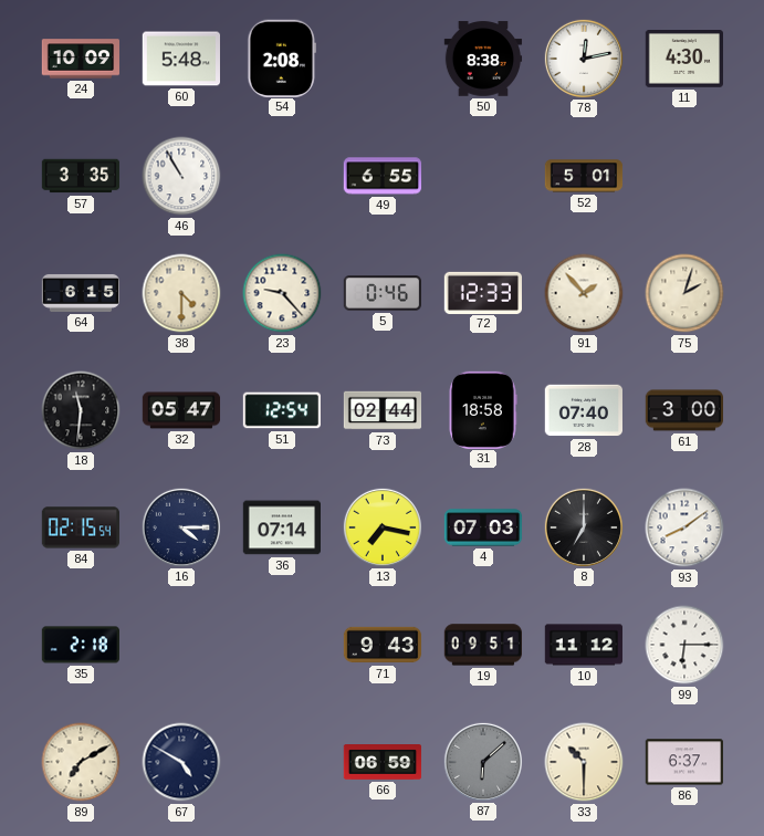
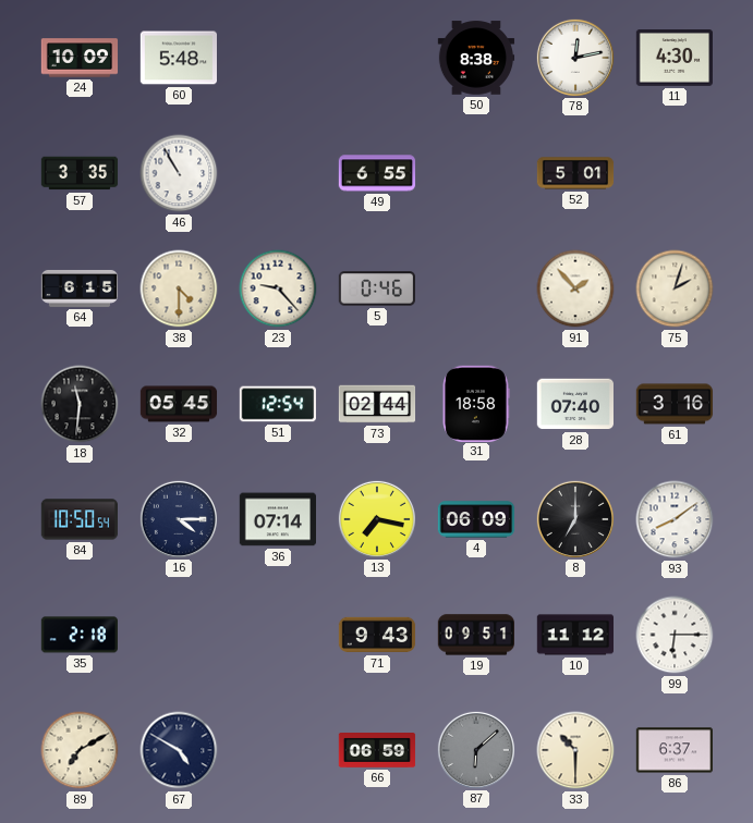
54: 2:08 -> none
72: 12:33 -> none
32: 05:47 -> 05:45
61: 3:00 -> 3:16
84: 02:15 -> 10:50
4: 07:03 -> 06:09
